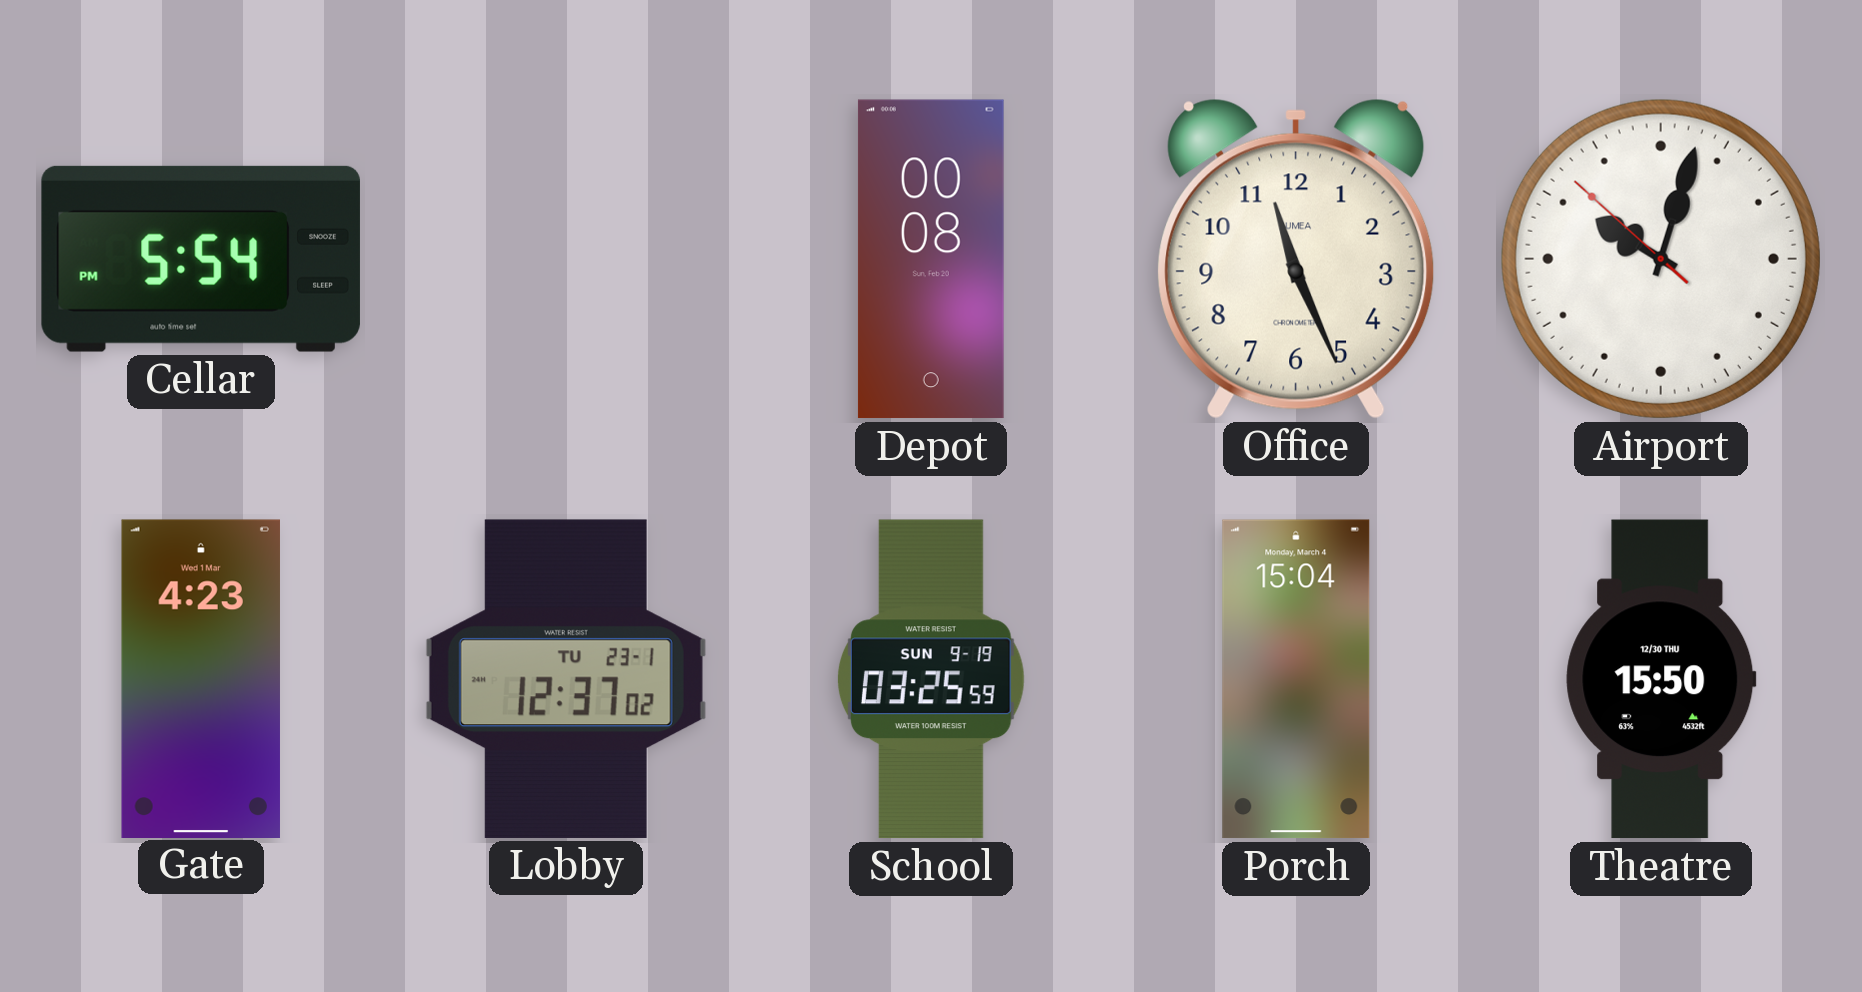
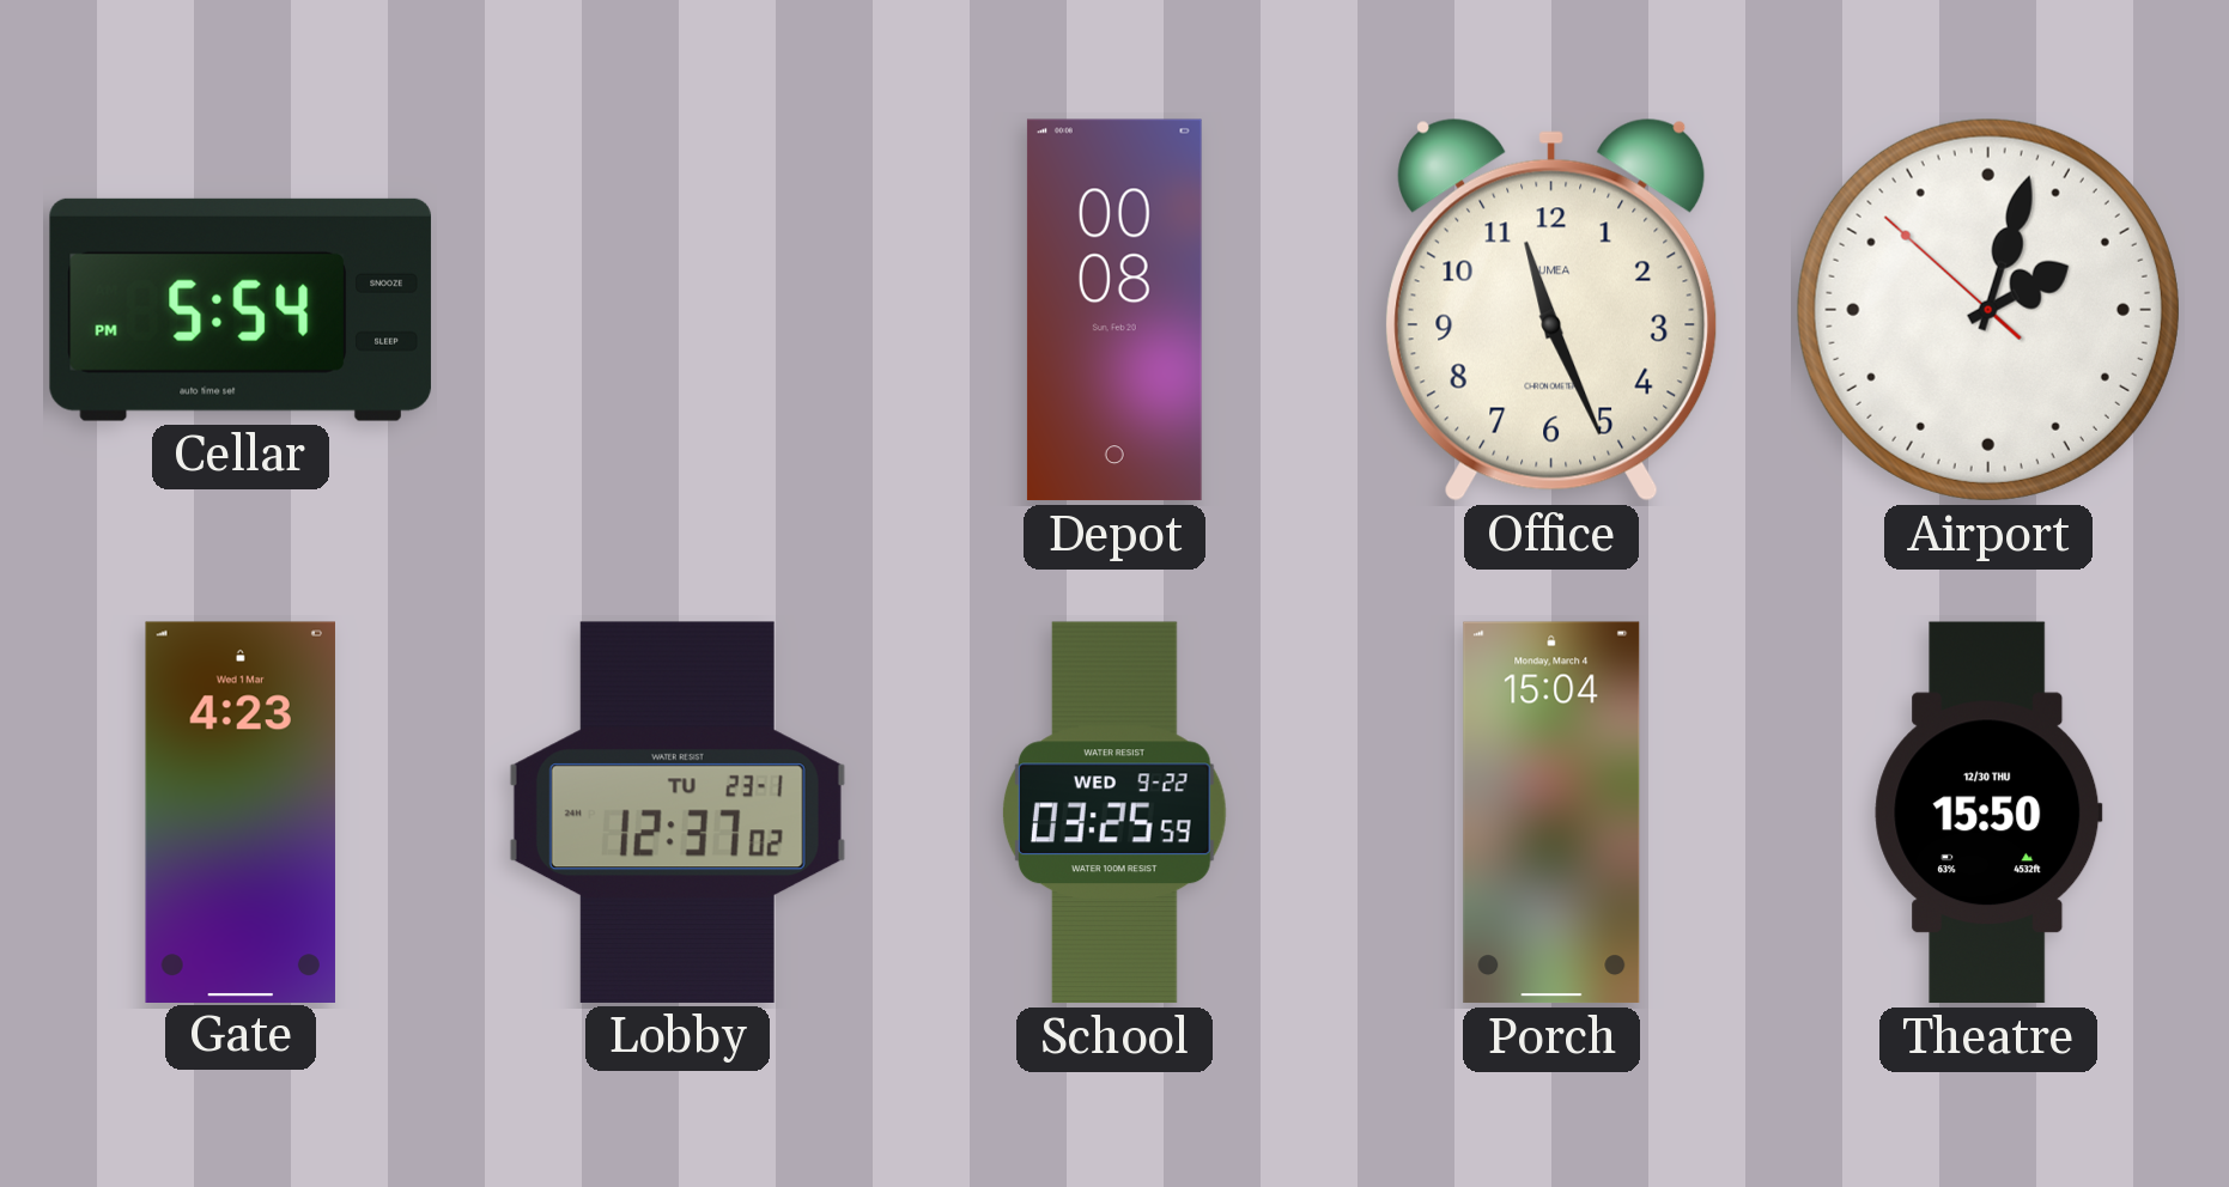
Airport: 10:02 -> 2:02
School date: SUN 9-19 -> WED 9-22
